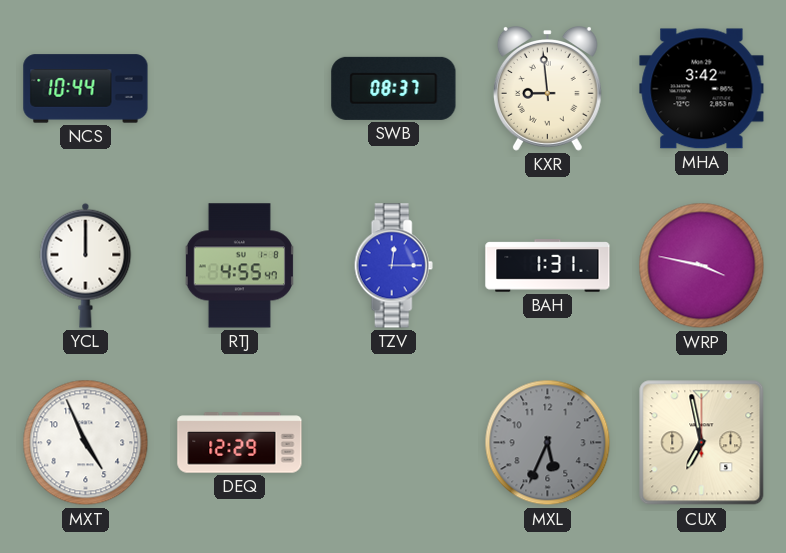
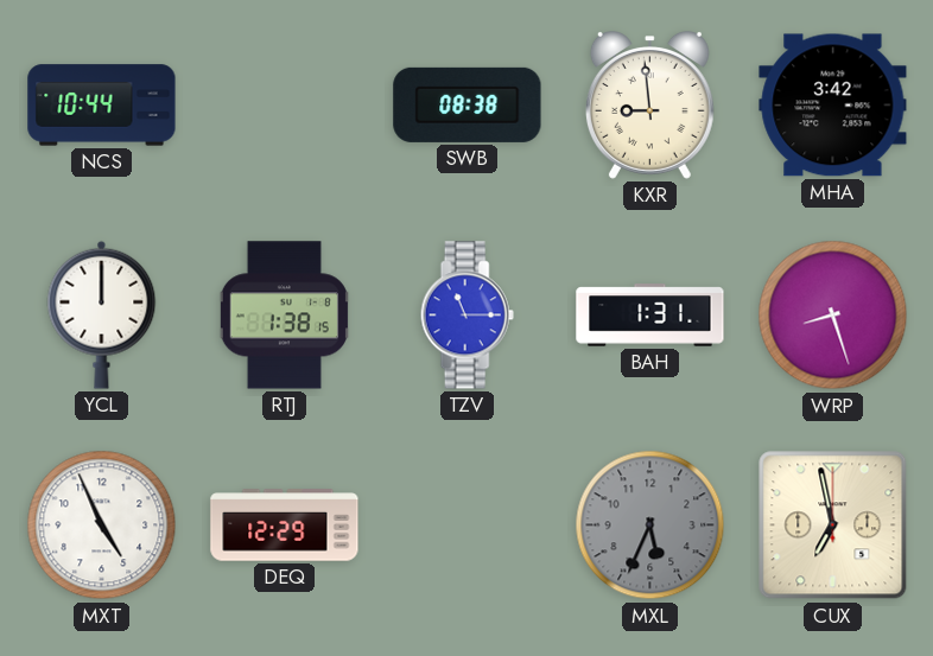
SWB: 08:37 -> 08:38
RTJ: 4:55 -> 1:38
TZV: 12:15 -> 11:15
WRP: 3:47 -> 8:27
